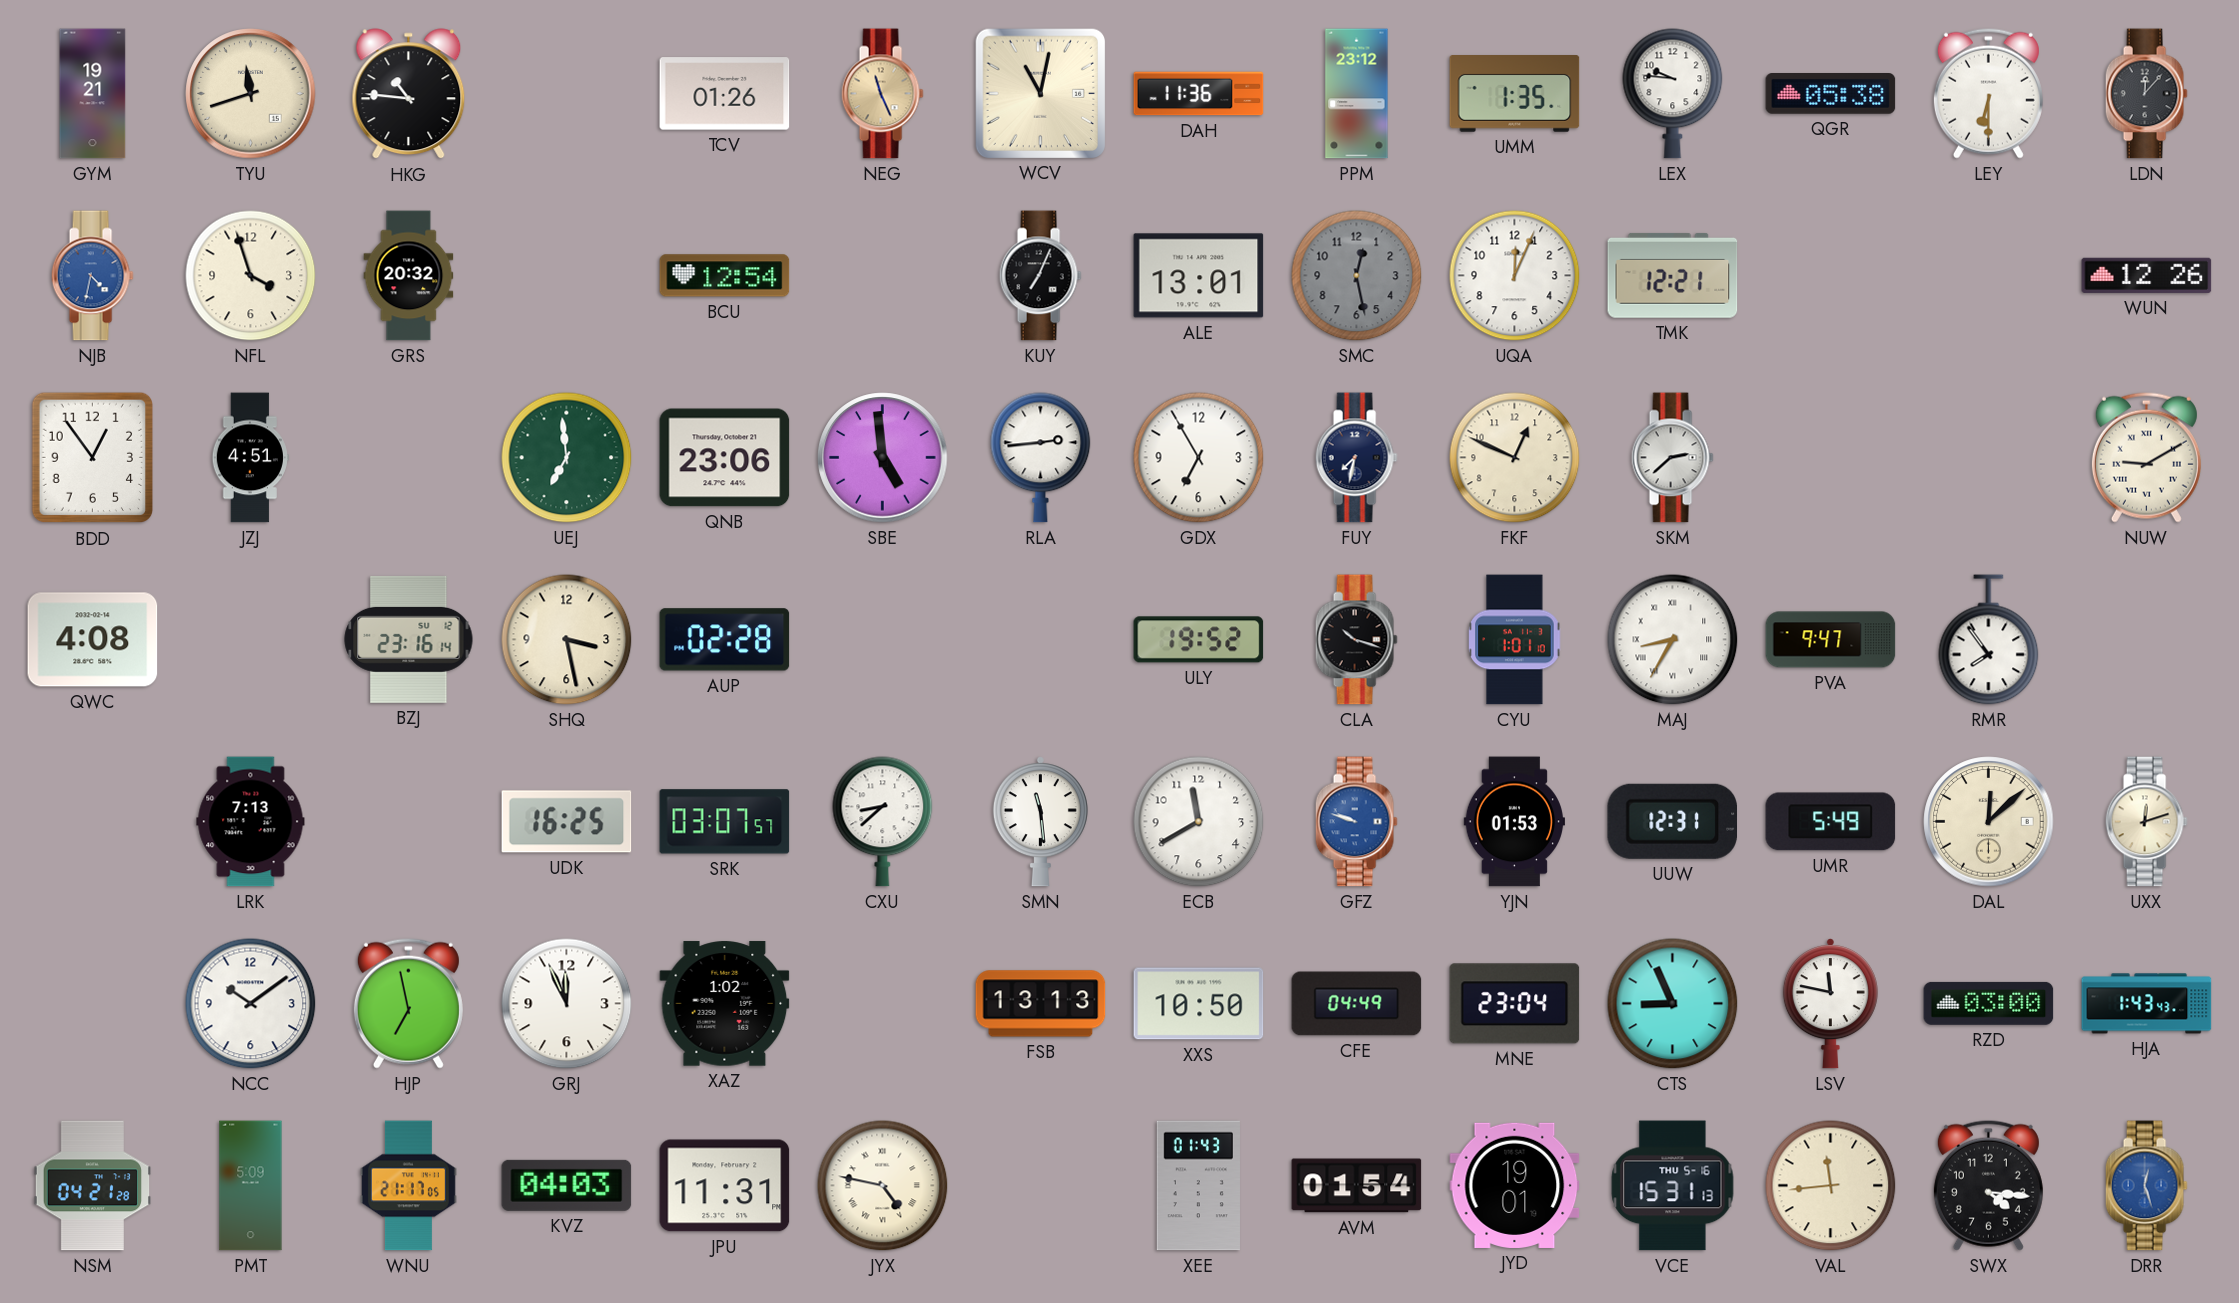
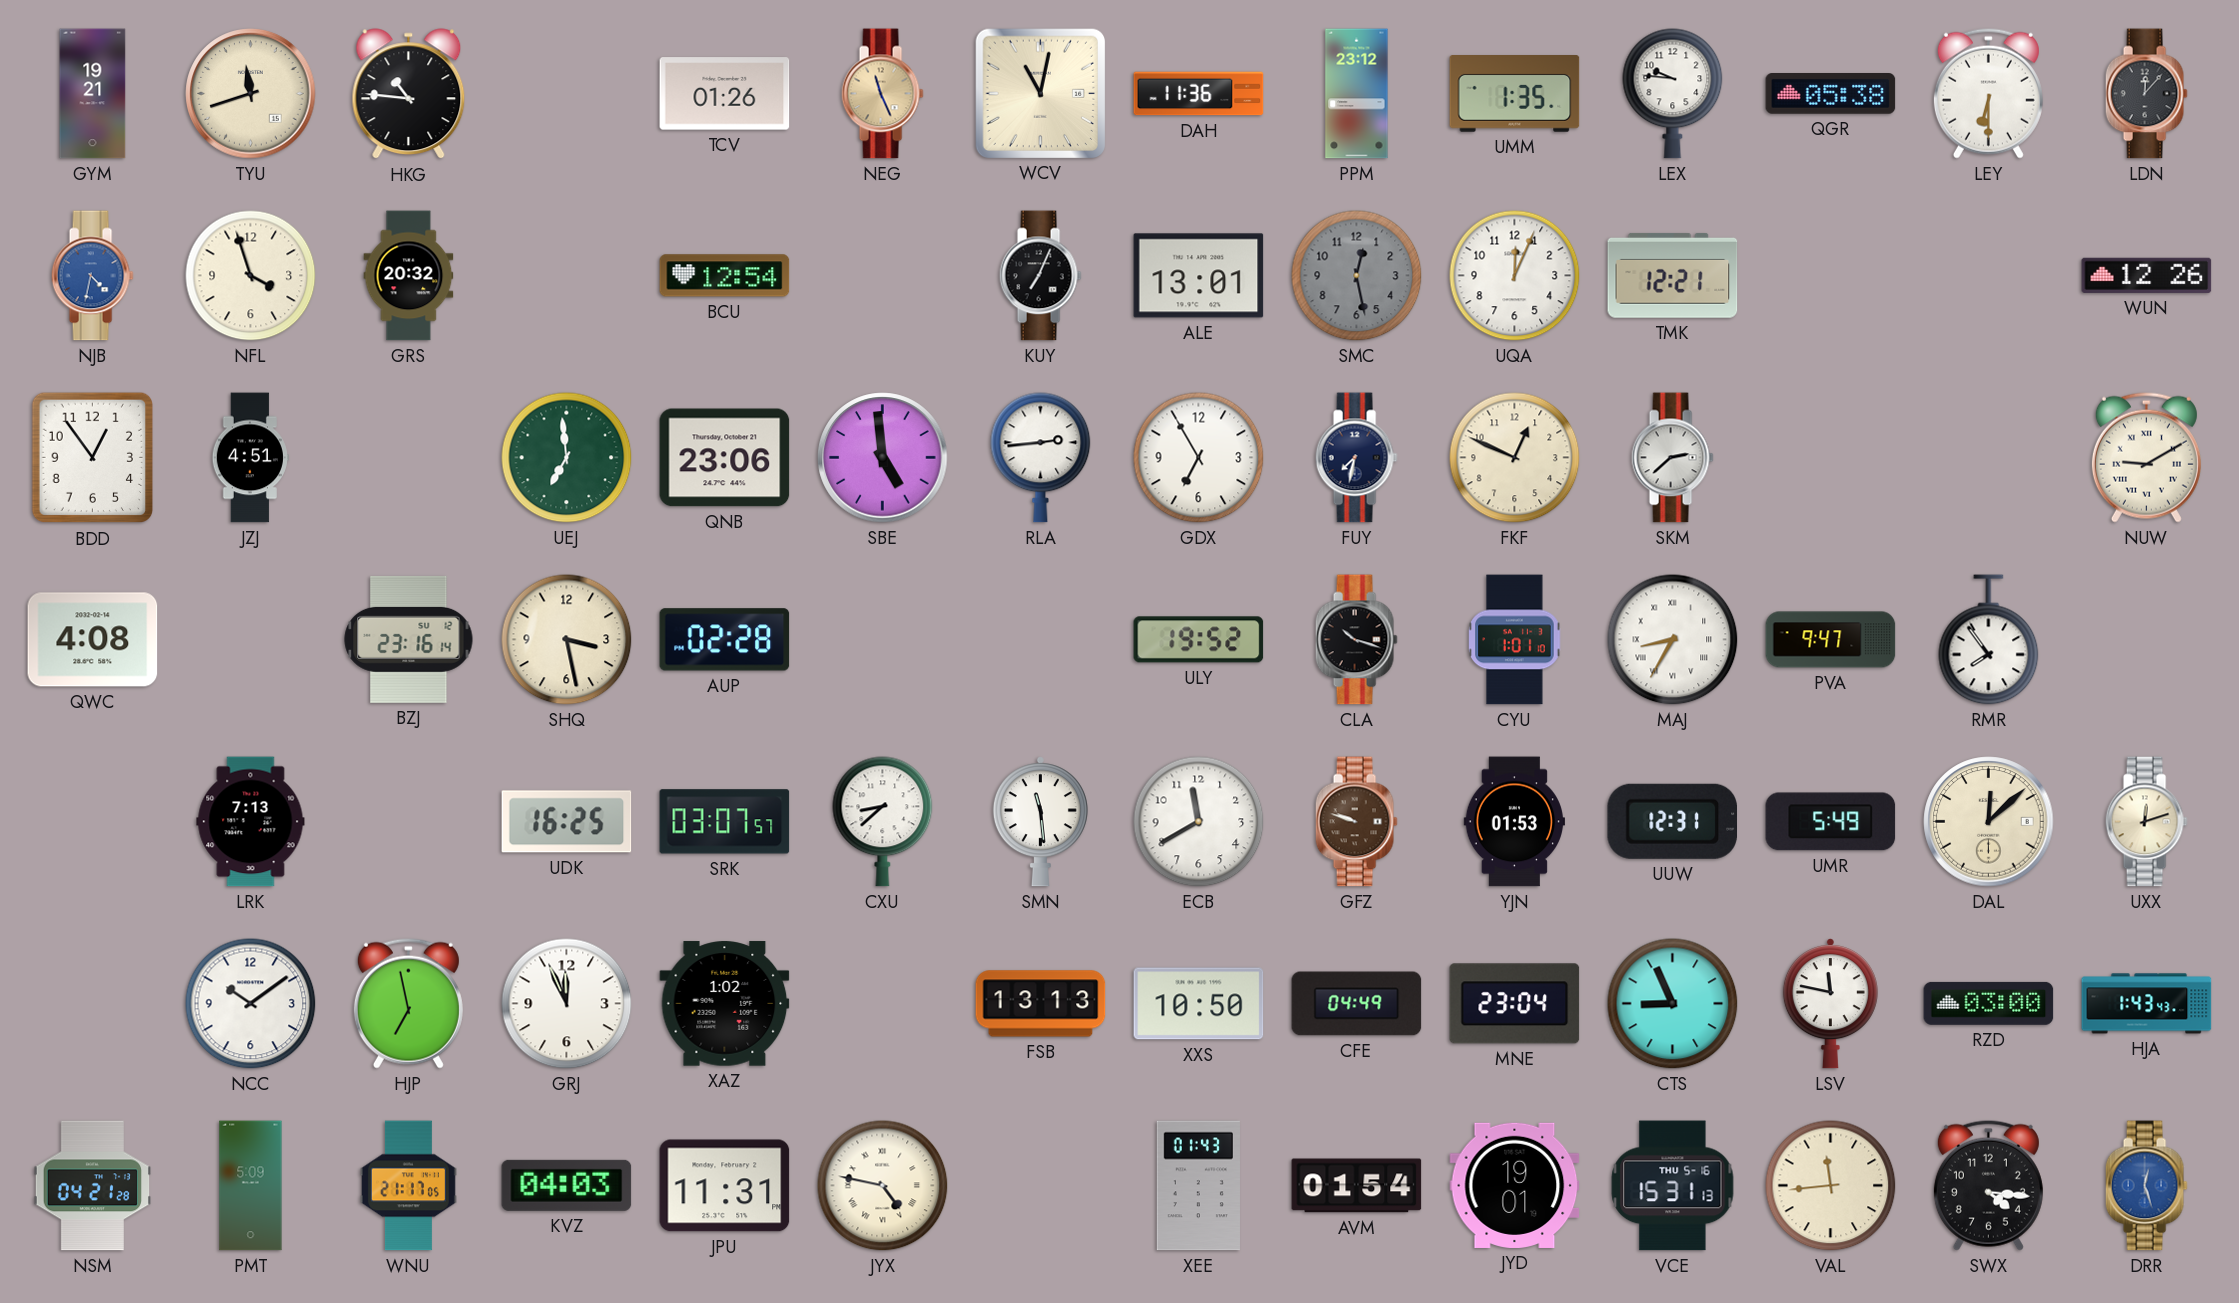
GFZ dial: blue -> brown
